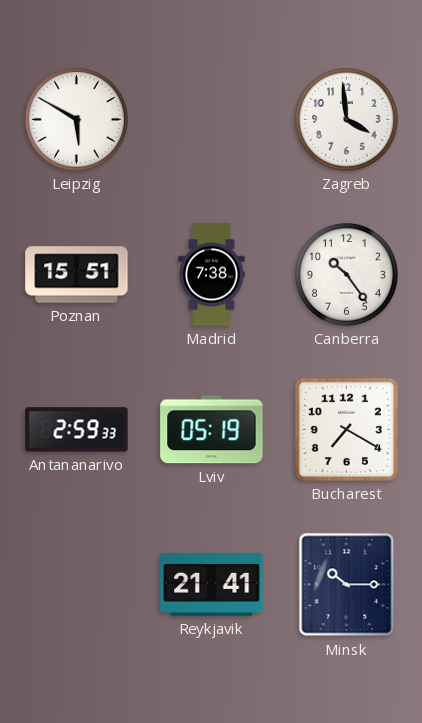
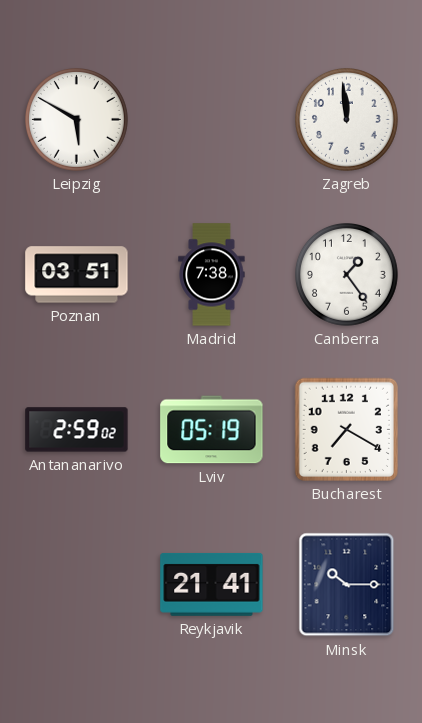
Zagreb: 3:59 -> 11:59
Poznan: 15:51 -> 03:51
Canberra: 10:24 -> 1:24
Antananarivo: 2:59:33 -> 2:59:02
